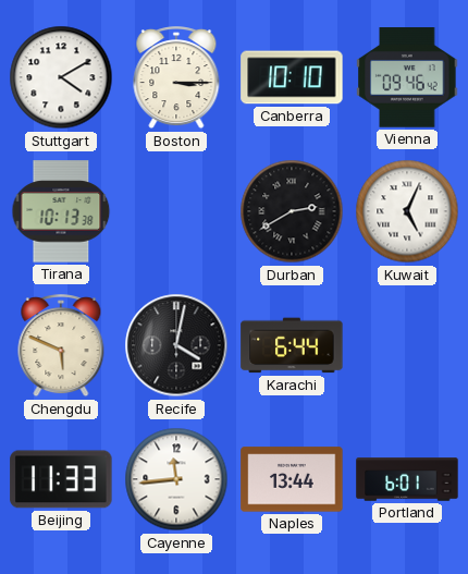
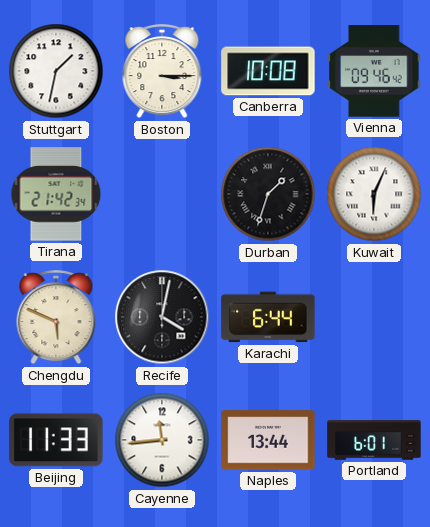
Stuttgart: 4:10 -> 1:32
Canberra: 10:10 -> 10:08
Tirana: 10:13 -> 21:42
Durban: 2:40 -> 1:33
Kuwait: 5:04 -> 6:04
